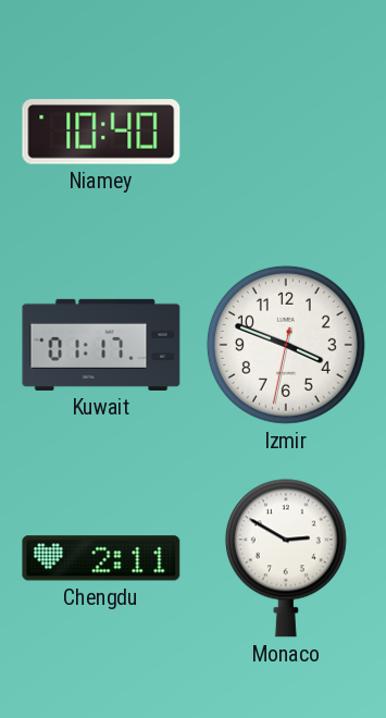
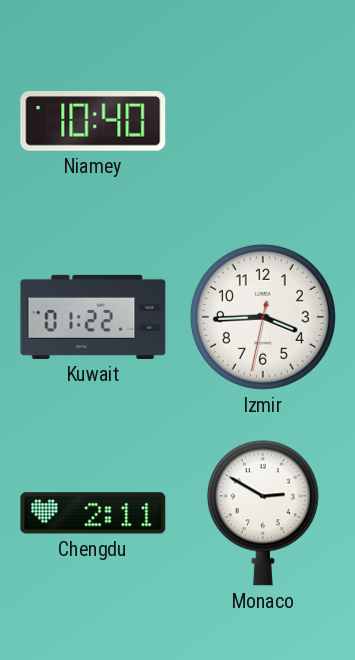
Kuwait: 01:17 -> 01:22
Izmir: 3:48 -> 3:44
